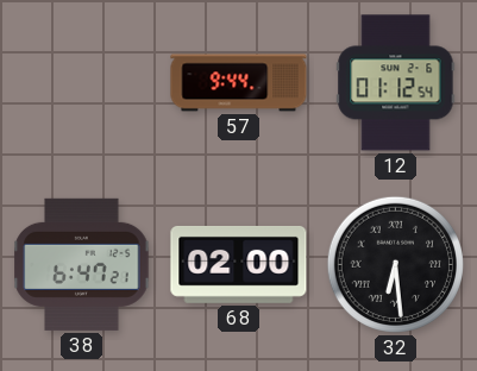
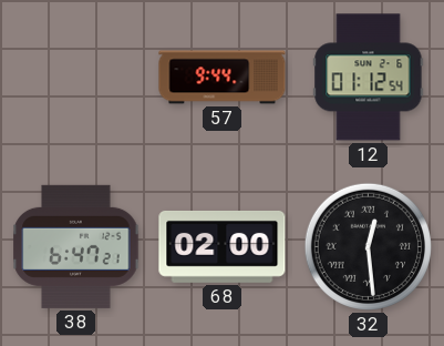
32: 6:29 -> 12:29
